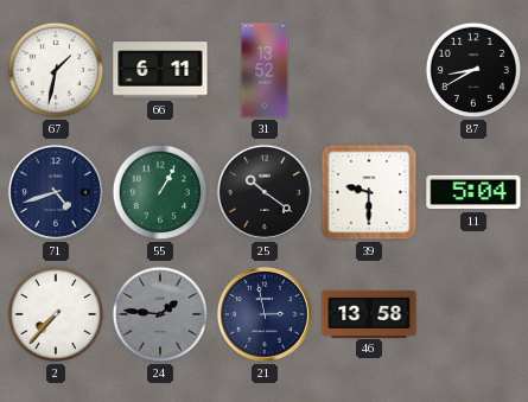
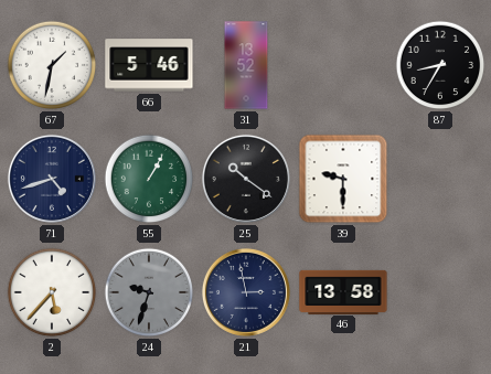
66: 6:11 -> 5:46
87: 8:40 -> 8:35
11: 5:04 -> none
2: 7:37 -> 5:37
24: 1:46 -> 9:33
